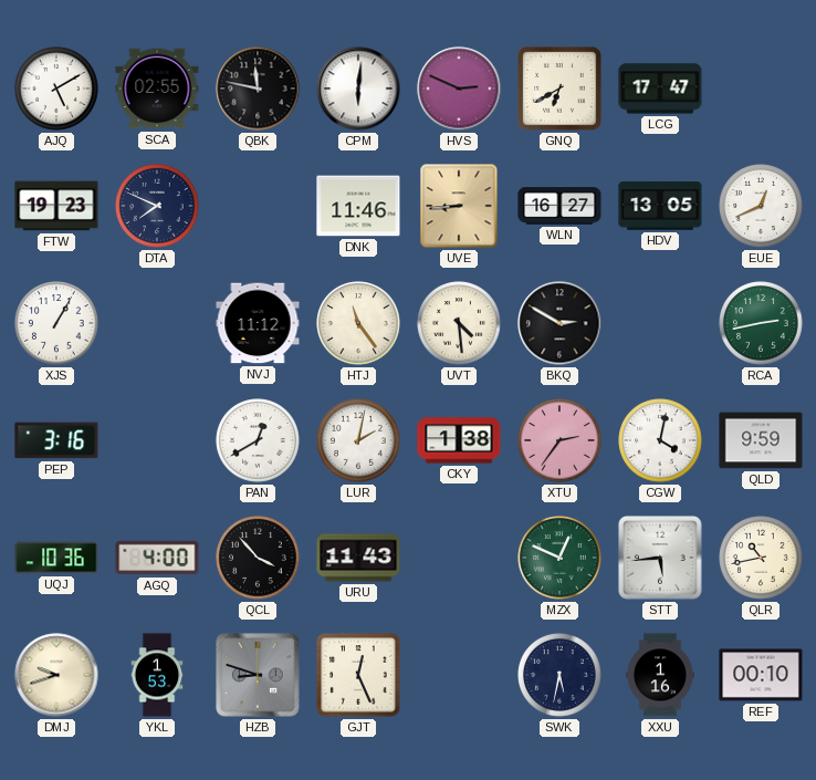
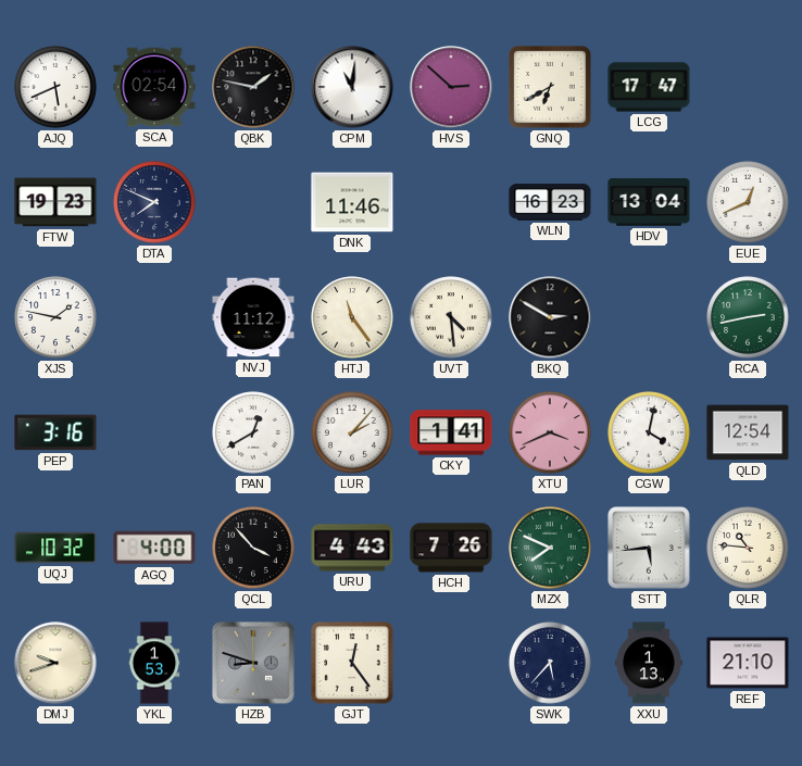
AJQ: 5:10 -> 5:41
SCA: 02:55 -> 02:54
QBK: 11:47 -> 1:47
CPM: 6:01 -> 11:01
HVS: 2:49 -> 2:52
UVE: 8:44 -> none
WLN: 16:27 -> 16:23
HDV: 13:05 -> 13:04
XJS: 1:05 -> 1:47
LUR: 2:02 -> 2:07
CKY: 1:38 -> 1:41
XTU: 2:36 -> 3:41
QLD: 9:59 -> 12:54
UQJ: 10:36 -> 10:32
URU: 11:43 -> 4:43
HCH: none -> 7:26
MZX: 12:49 -> 7:49
QLR: 10:43 -> 10:46
GJT: 12:26 -> 12:24
SWK: 5:32 -> 5:37
XXU: 1:16 -> 1:13
REF: 00:10 -> 21:10
